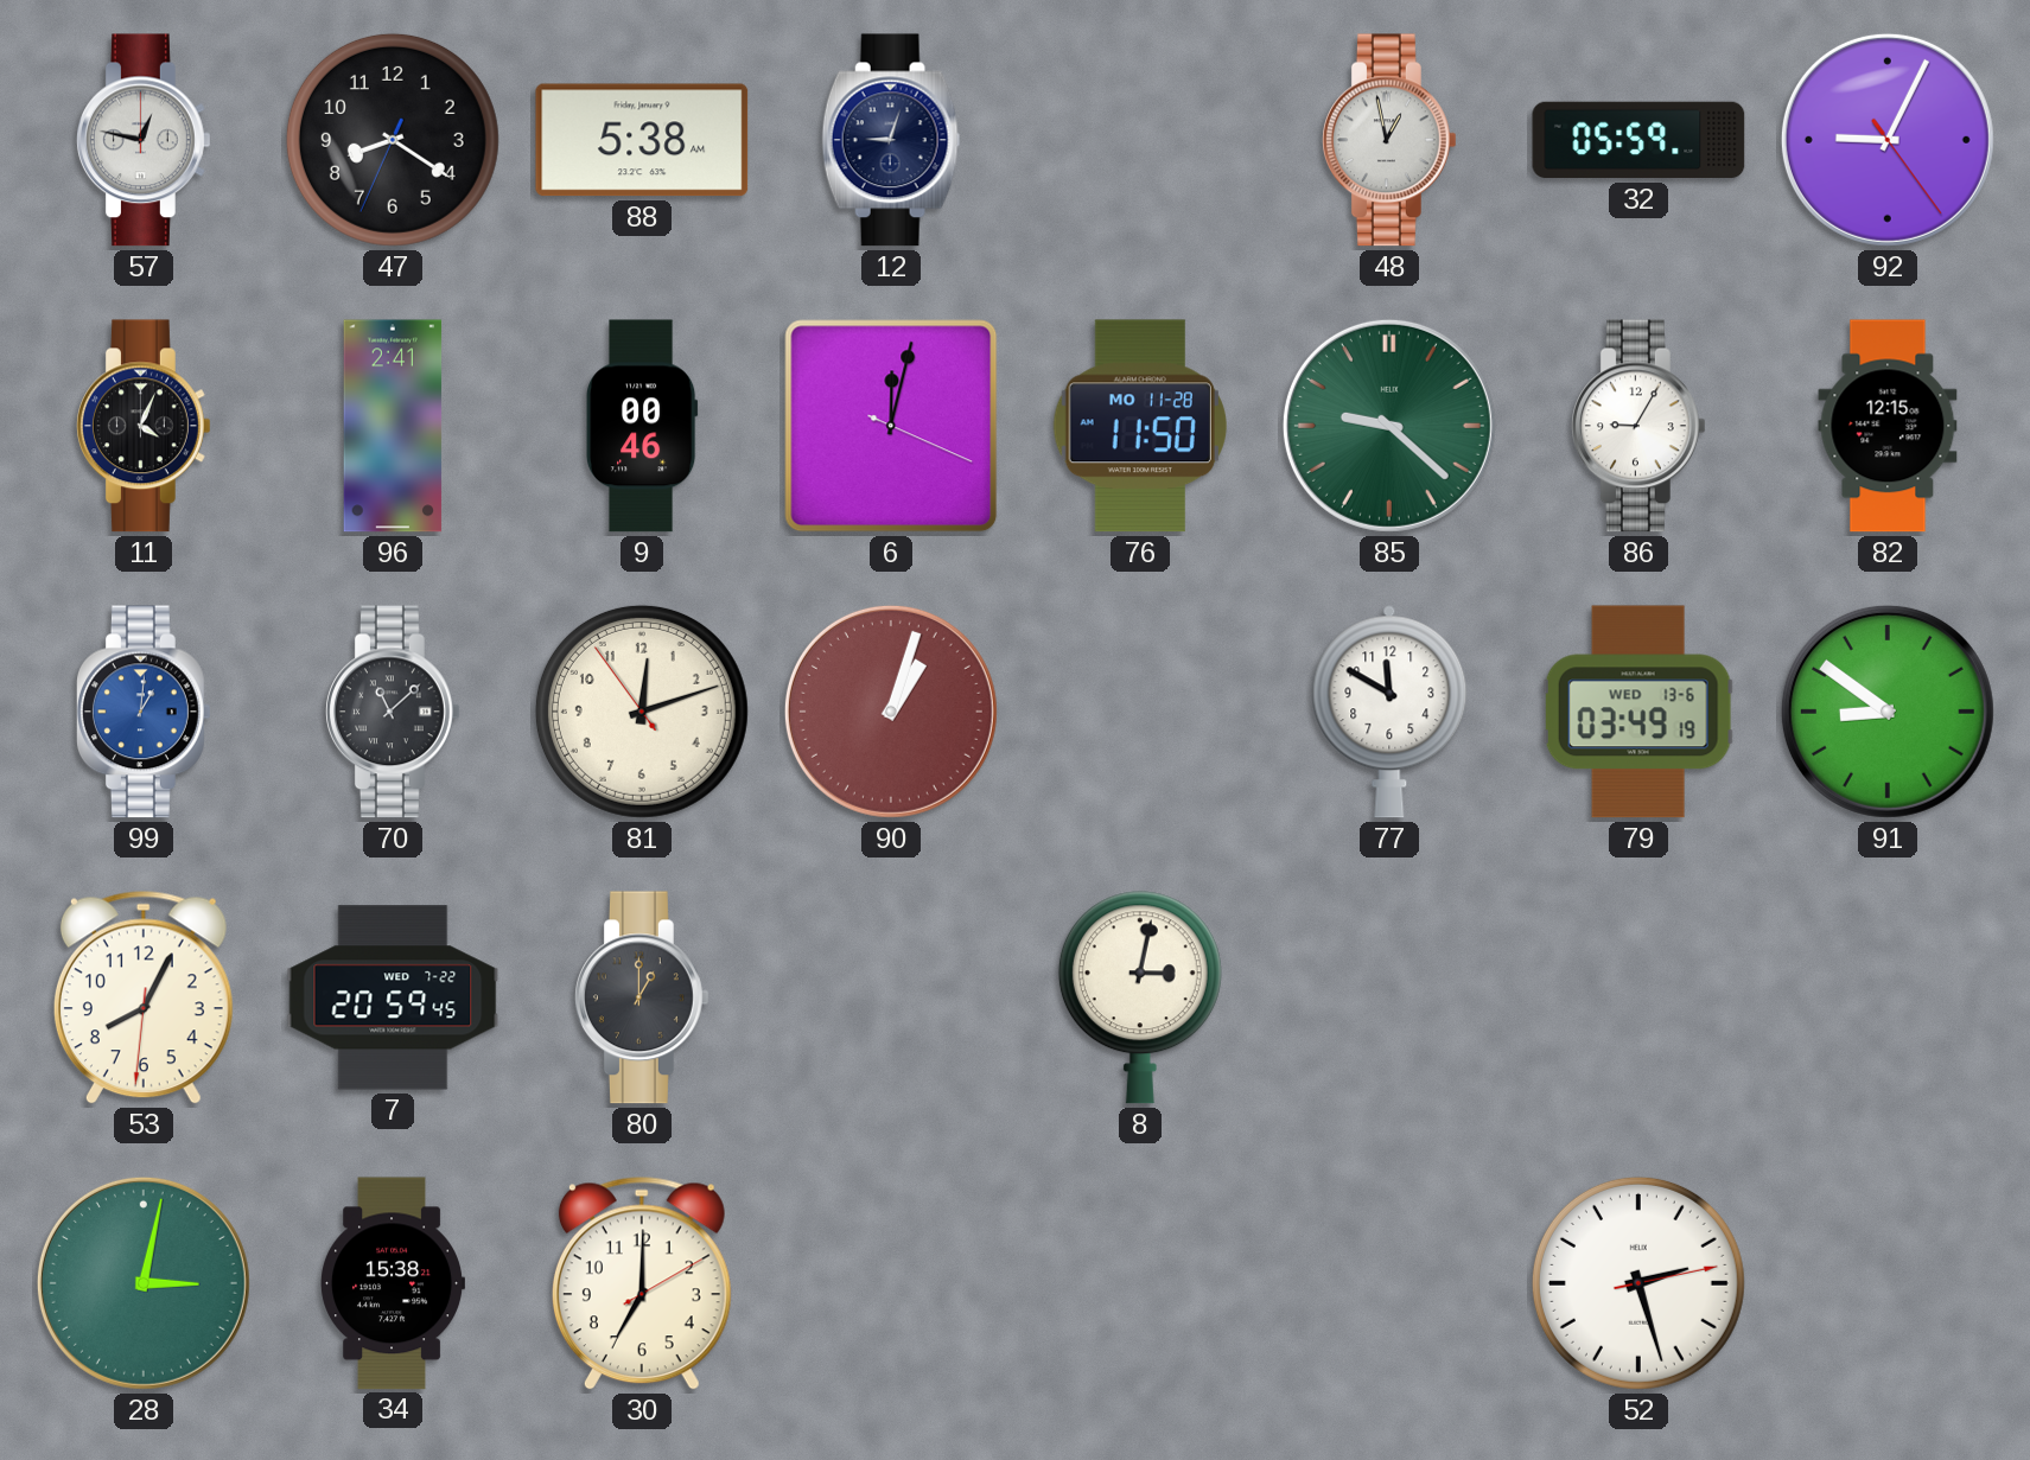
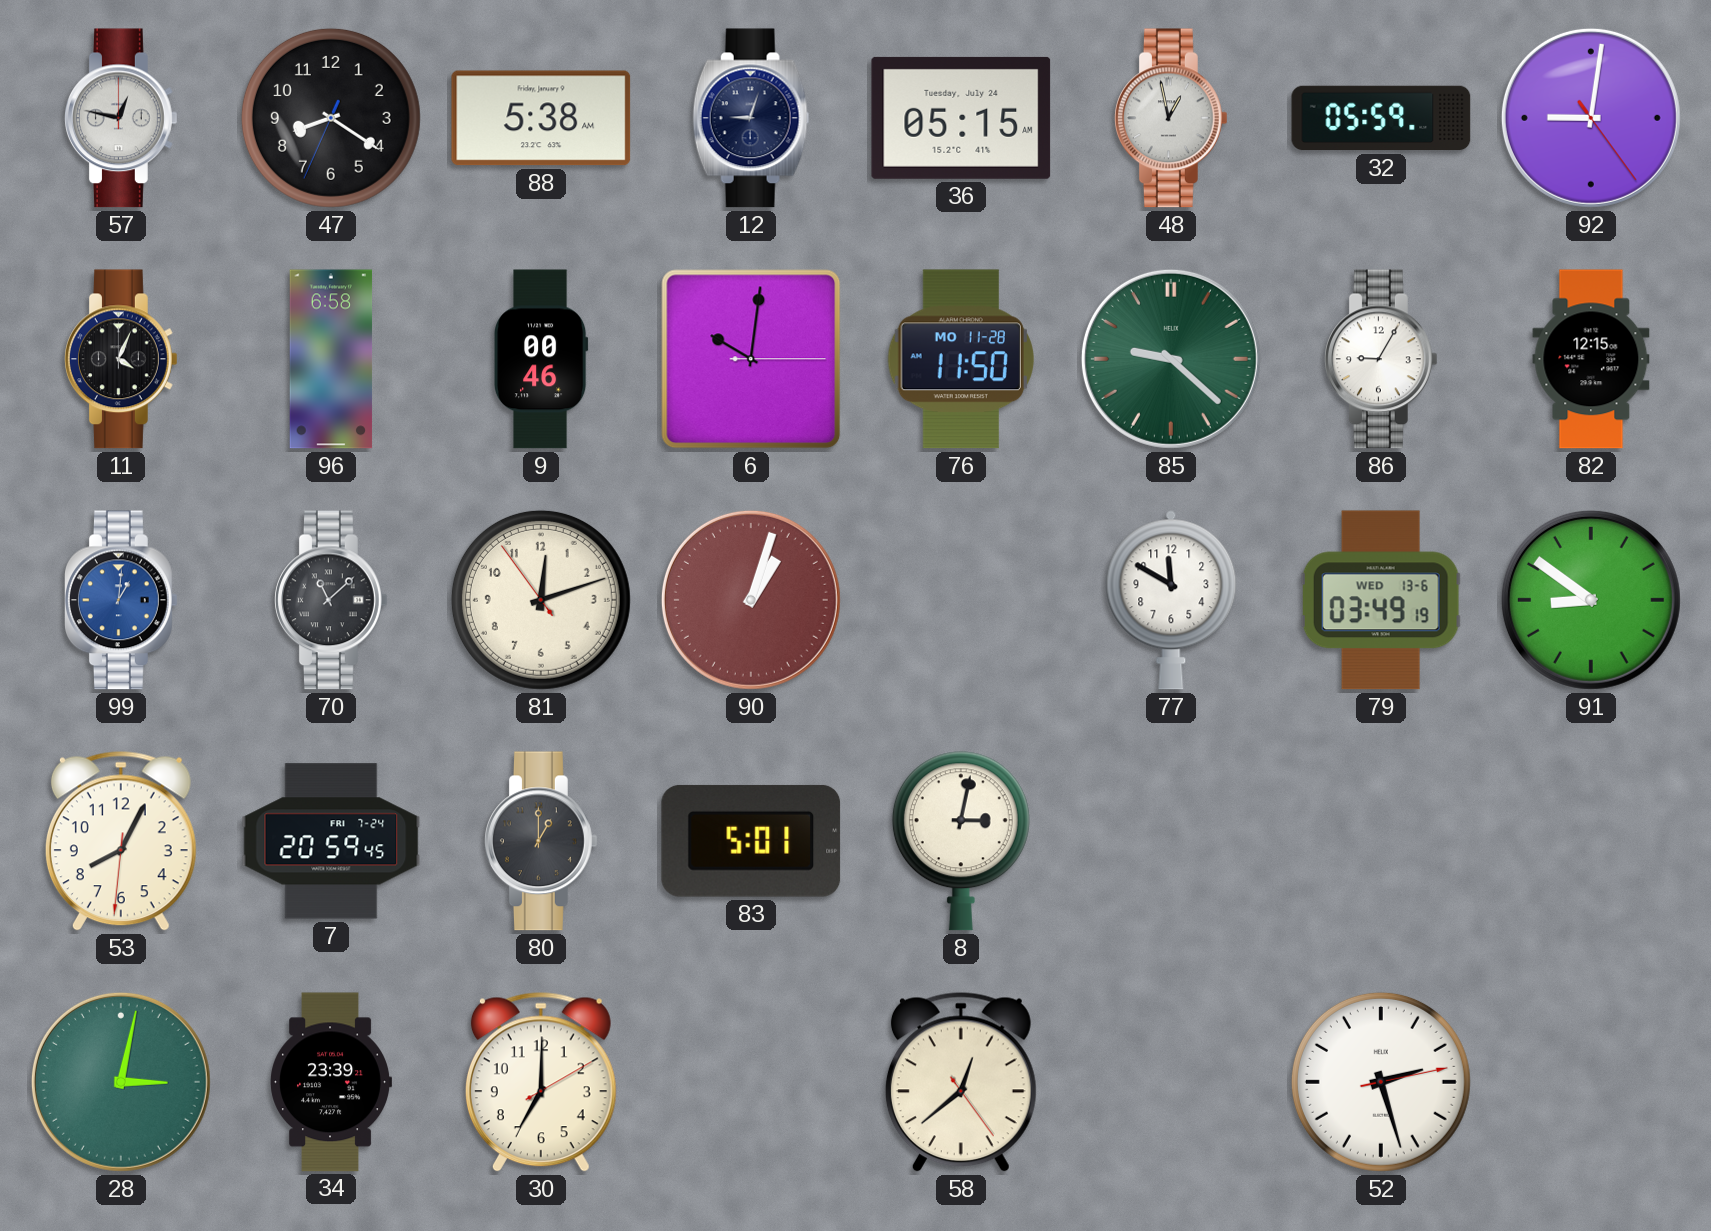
36: none -> 05:15
92: 9:04 -> 9:01
96: 2:41 -> 6:58
6: 12:02 -> 10:01
7 date: WED 7-22 -> FRI 7-24
83: none -> 5:01
34: 15:38 -> 23:39
58: none -> 12:38
